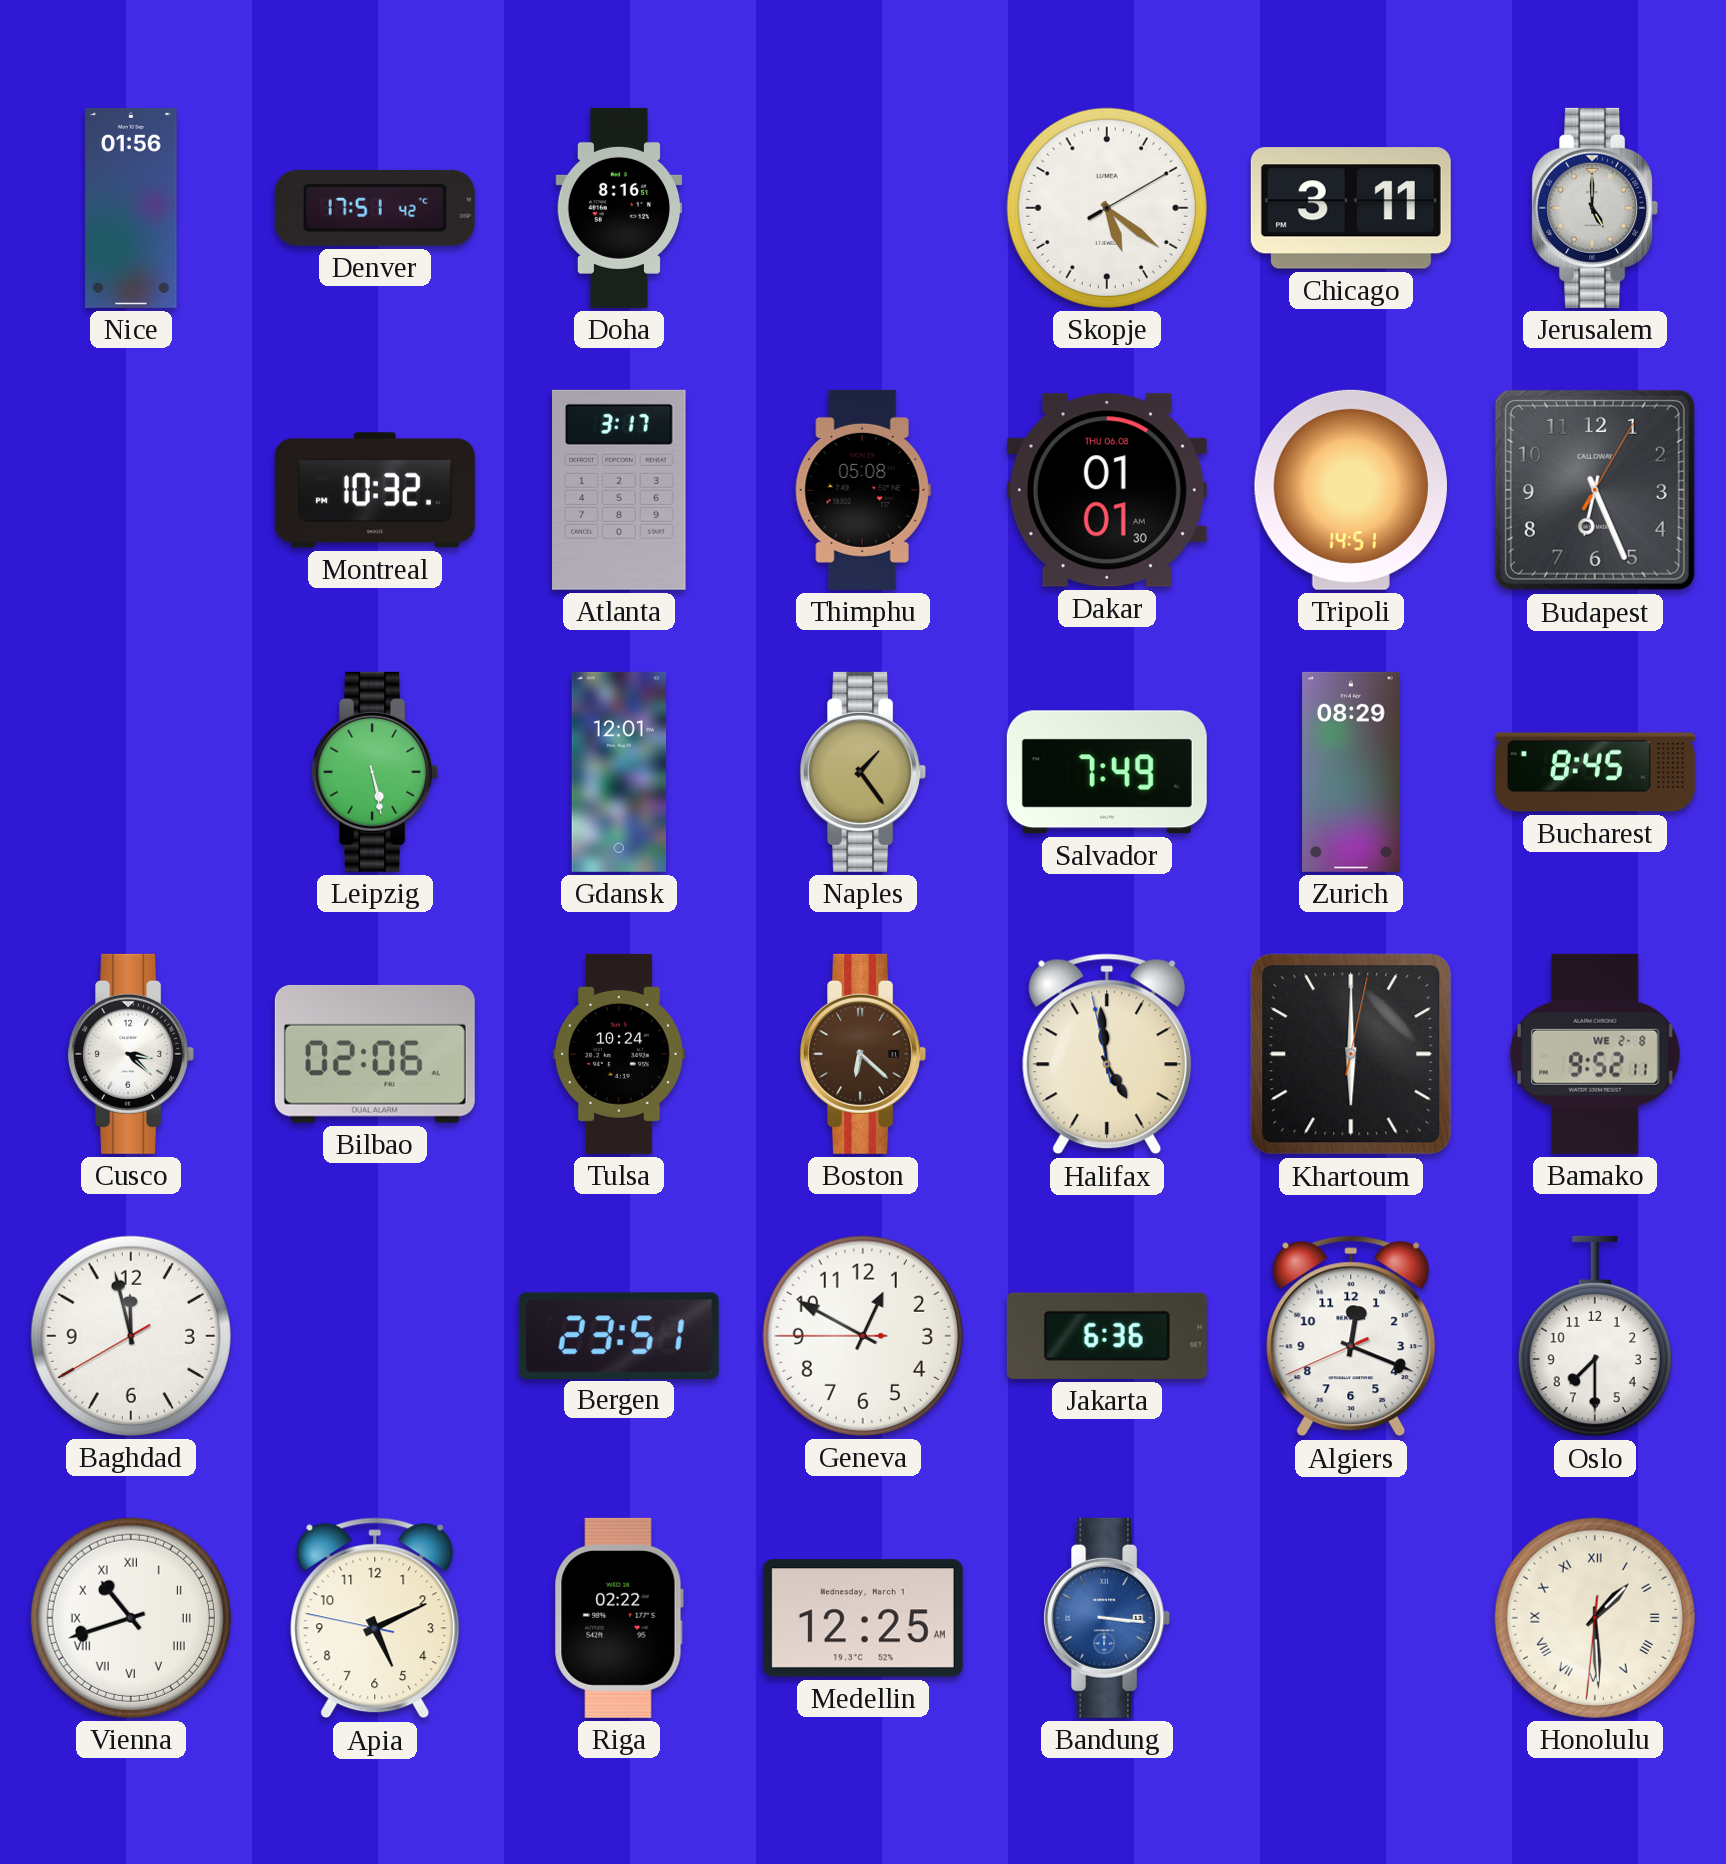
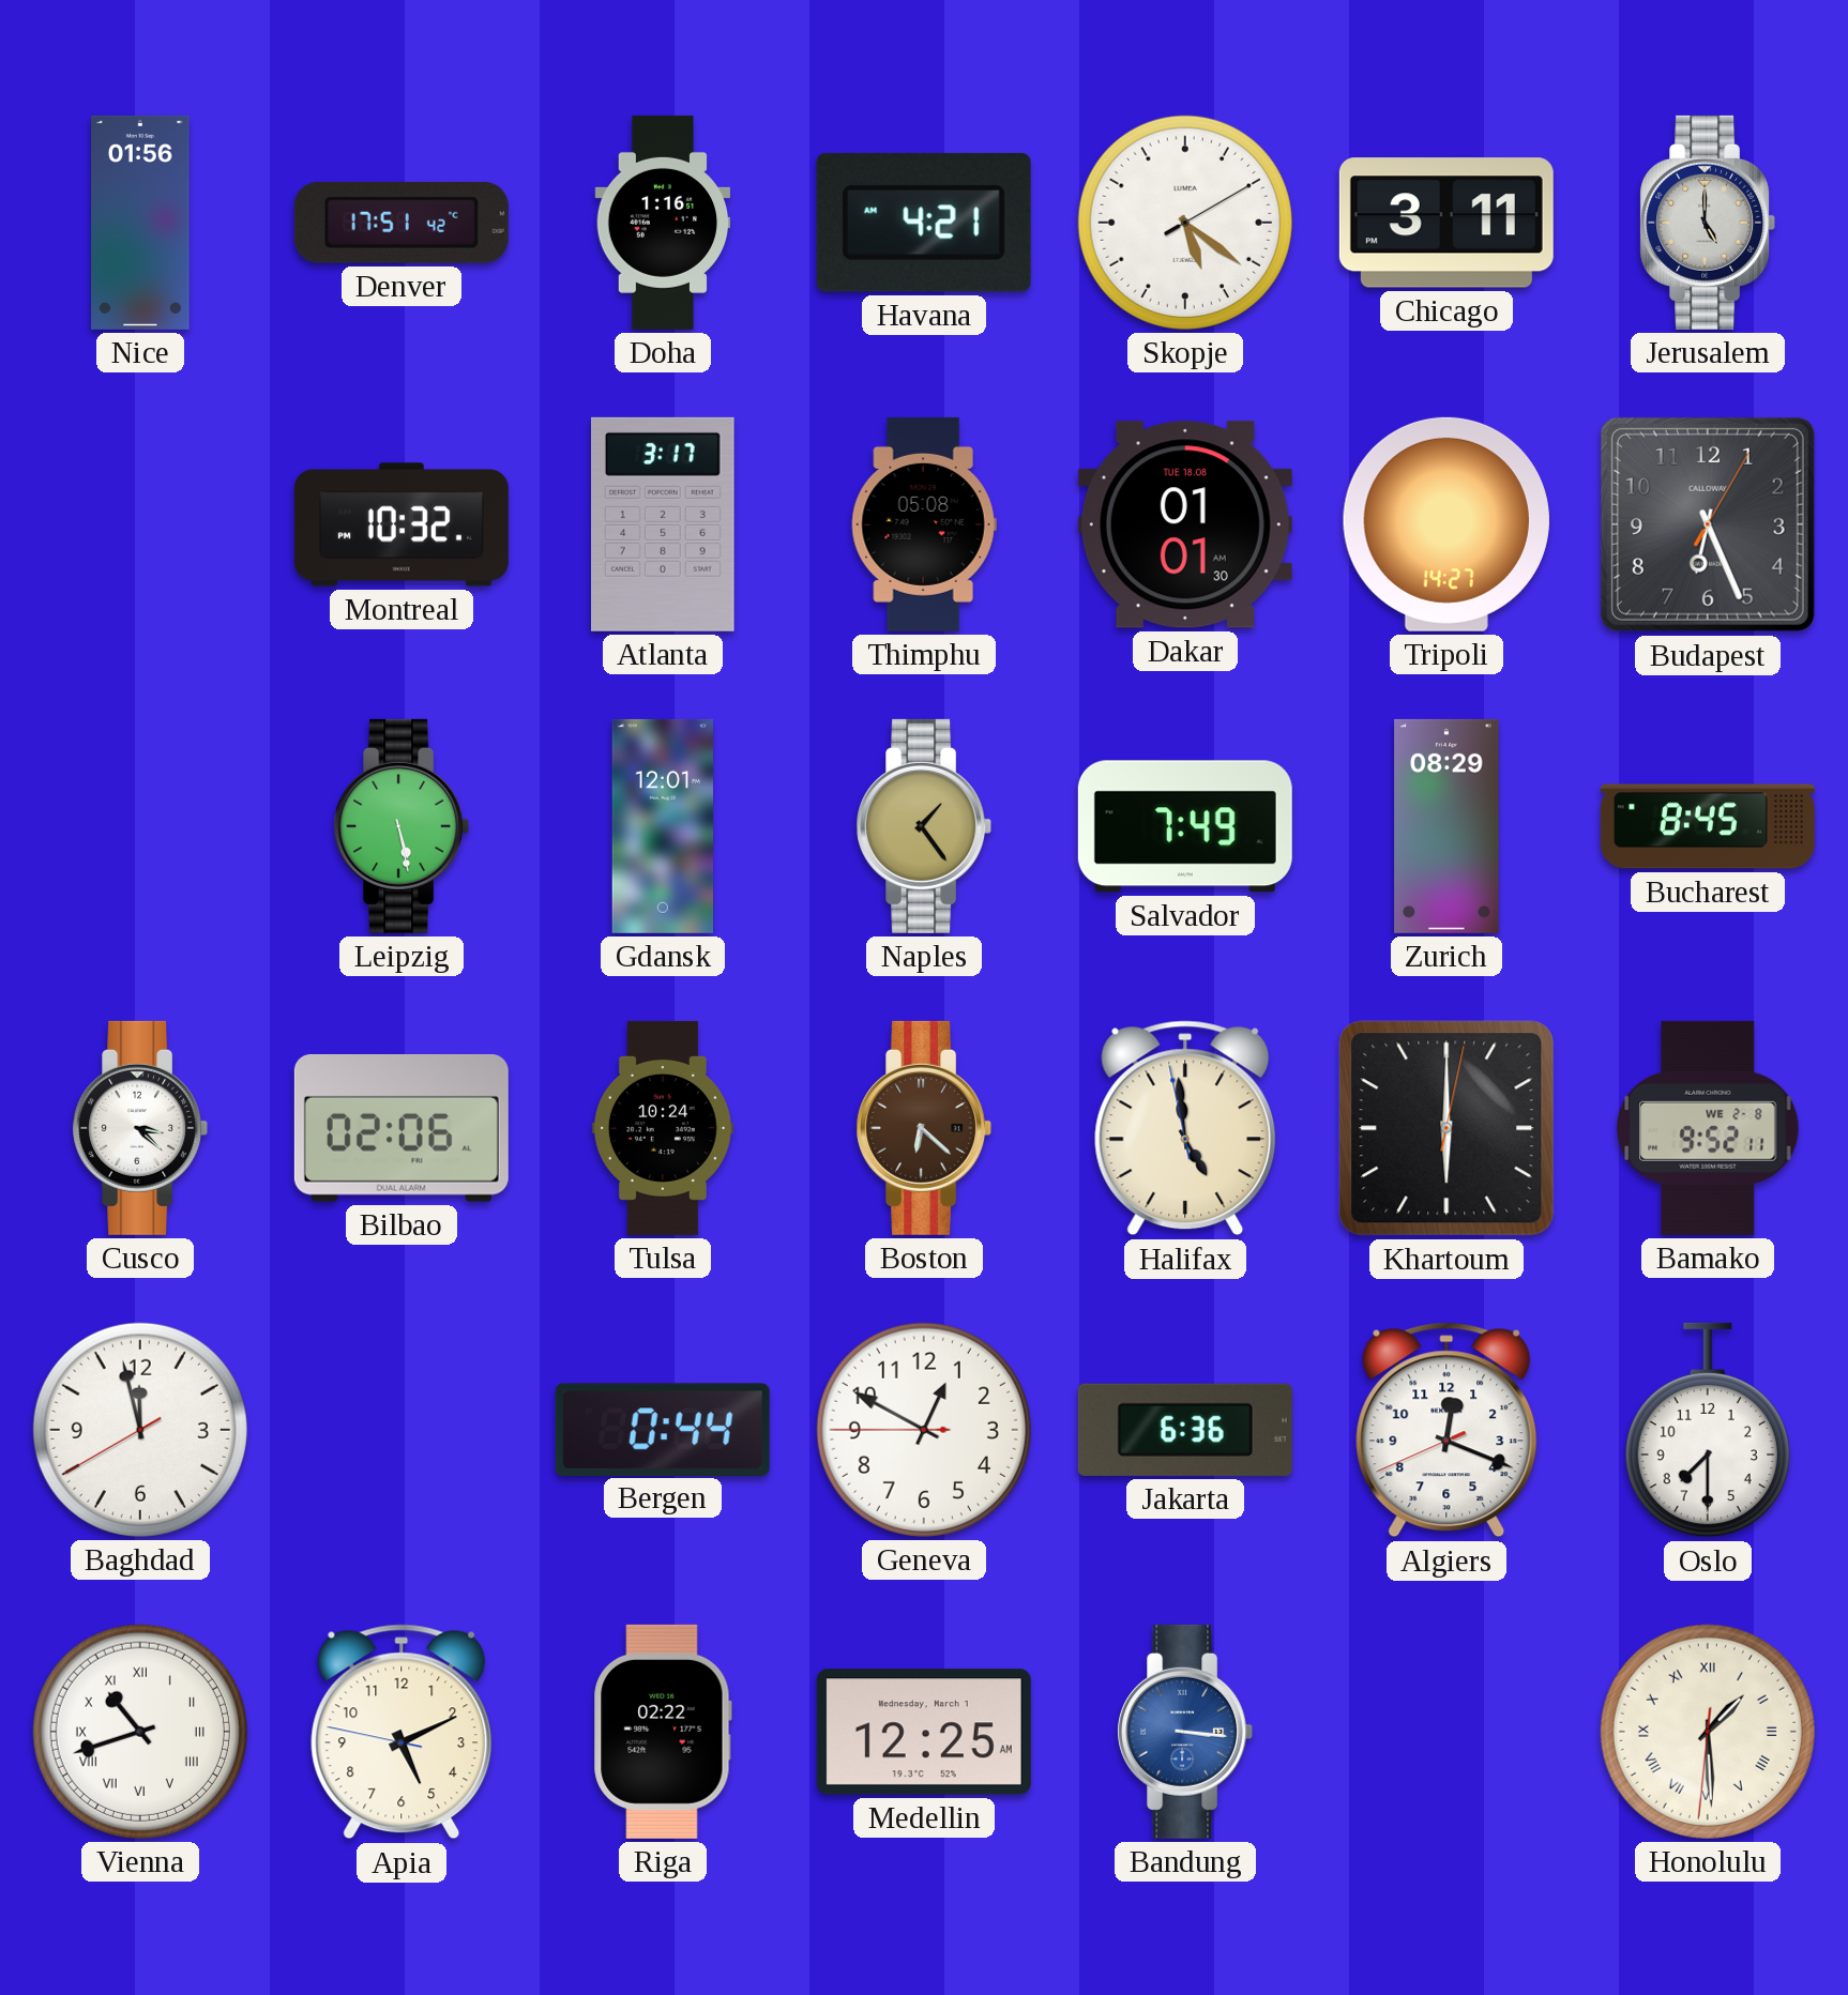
Doha: 8:16 -> 1:16
Havana: none -> 4:21
Dakar date: THU 06.08 -> TUE 18.08
Tripoli: 14:51 -> 14:27
Bergen: 23:51 -> 0:44
